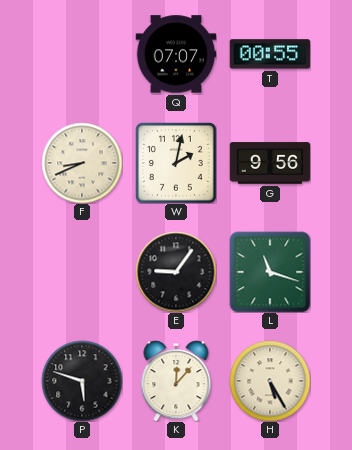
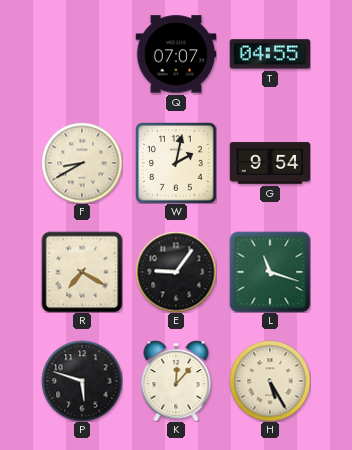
T: 00:55 -> 04:55
F: 8:41 -> 8:40
G: 9:56 -> 9:54
R: none -> 7:20
